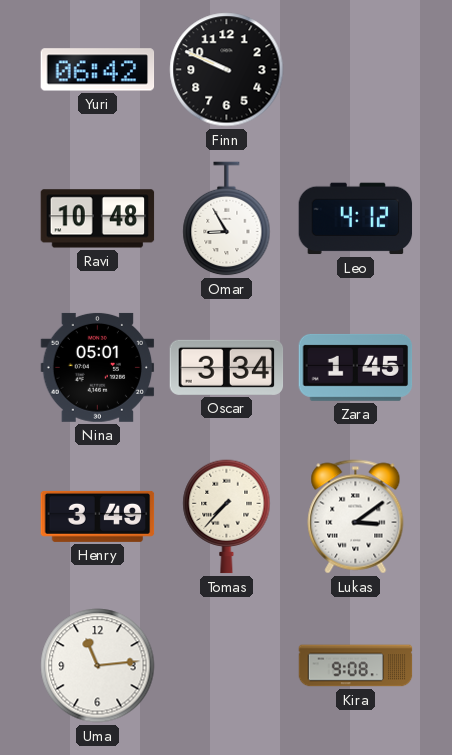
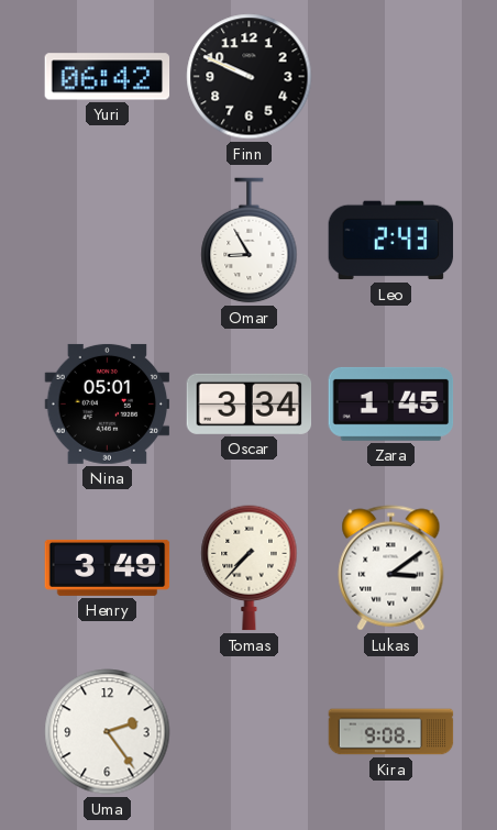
Ravi: 10:48 -> none
Leo: 4:12 -> 2:43
Uma: 11:14 -> 2:24
